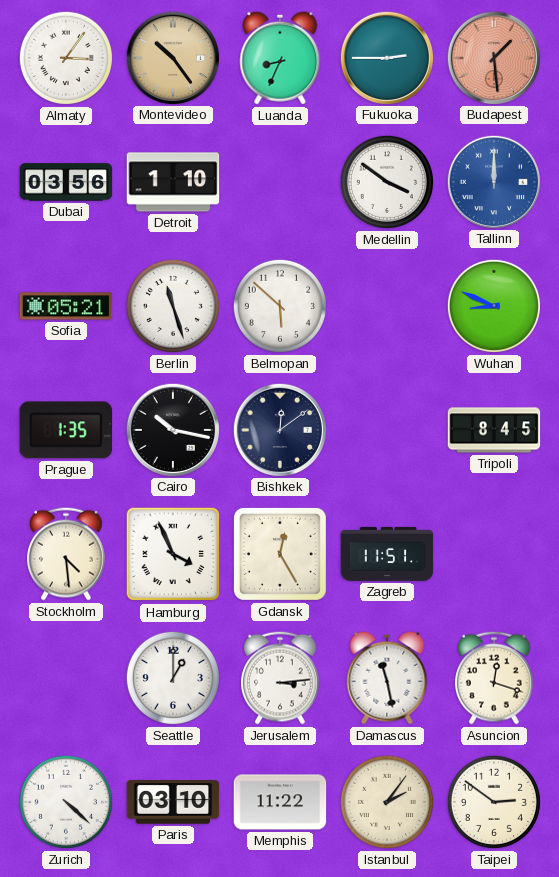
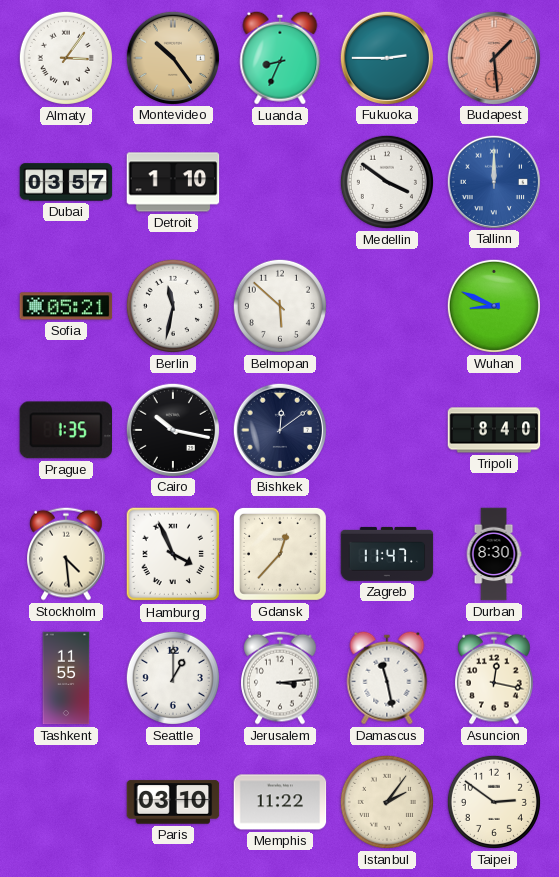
Dubai: 03:56 -> 03:57
Berlin: 11:27 -> 11:32
Tripoli: 8:45 -> 8:40
Gdansk: 12:25 -> 12:37
Zagreb: 11:51 -> 11:47
Durban: none -> 8:30
Tashkent: none -> 11:55
Asuncion: 12:18 -> 12:17
Zurich: 4:22 -> none
